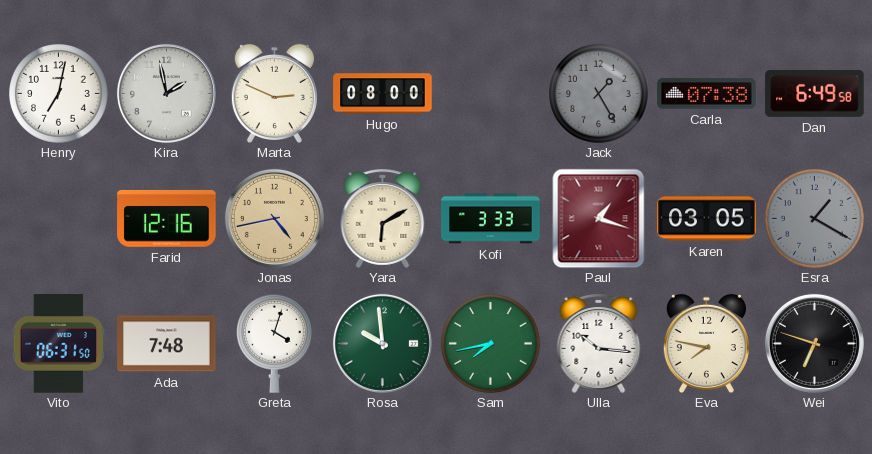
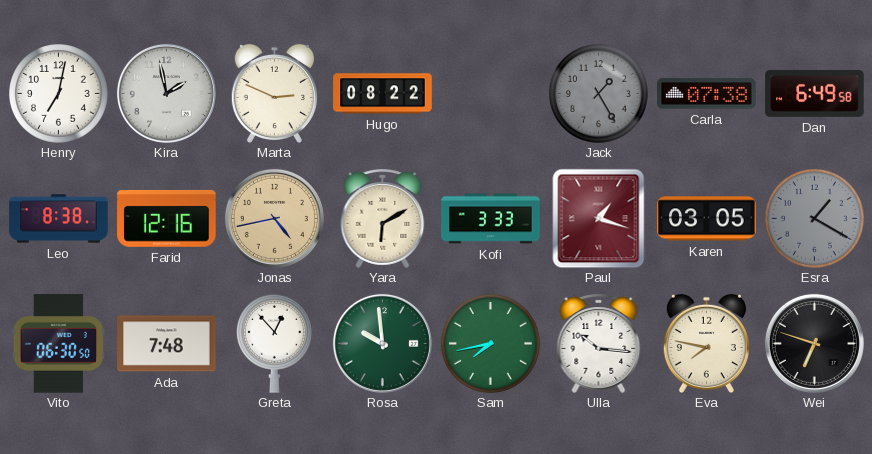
Hugo: 08:00 -> 08:22
Leo: none -> 8:38
Vito: 06:31 -> 06:30
Greta: 4:03 -> 12:53
